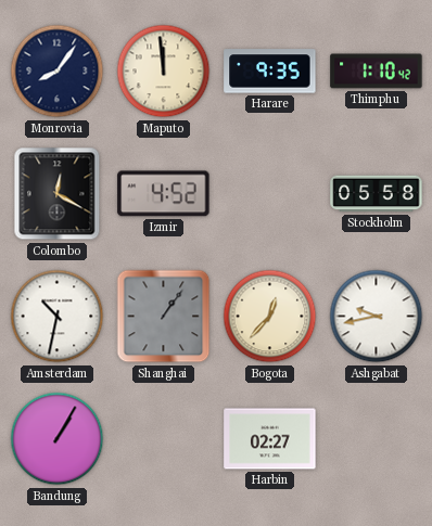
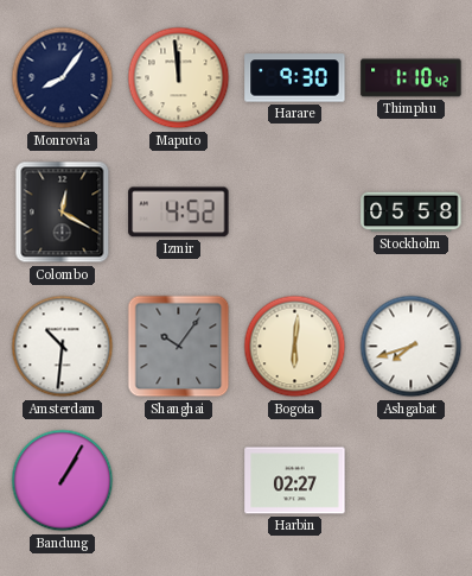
Harare: 9:35 -> 9:30
Amsterdam: 10:32 -> 10:31
Shanghai: 1:06 -> 10:06
Bogota: 12:37 -> 6:01
Ashgabat: 9:43 -> 7:42
